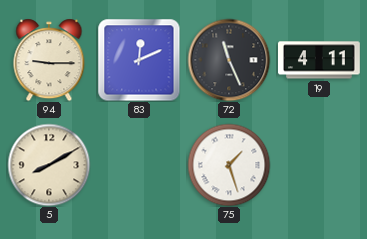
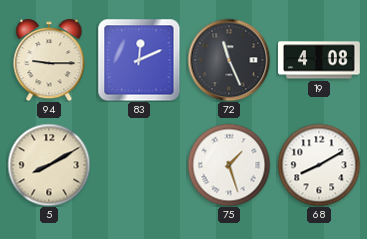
19: 4:11 -> 4:08
68: none -> 8:10
